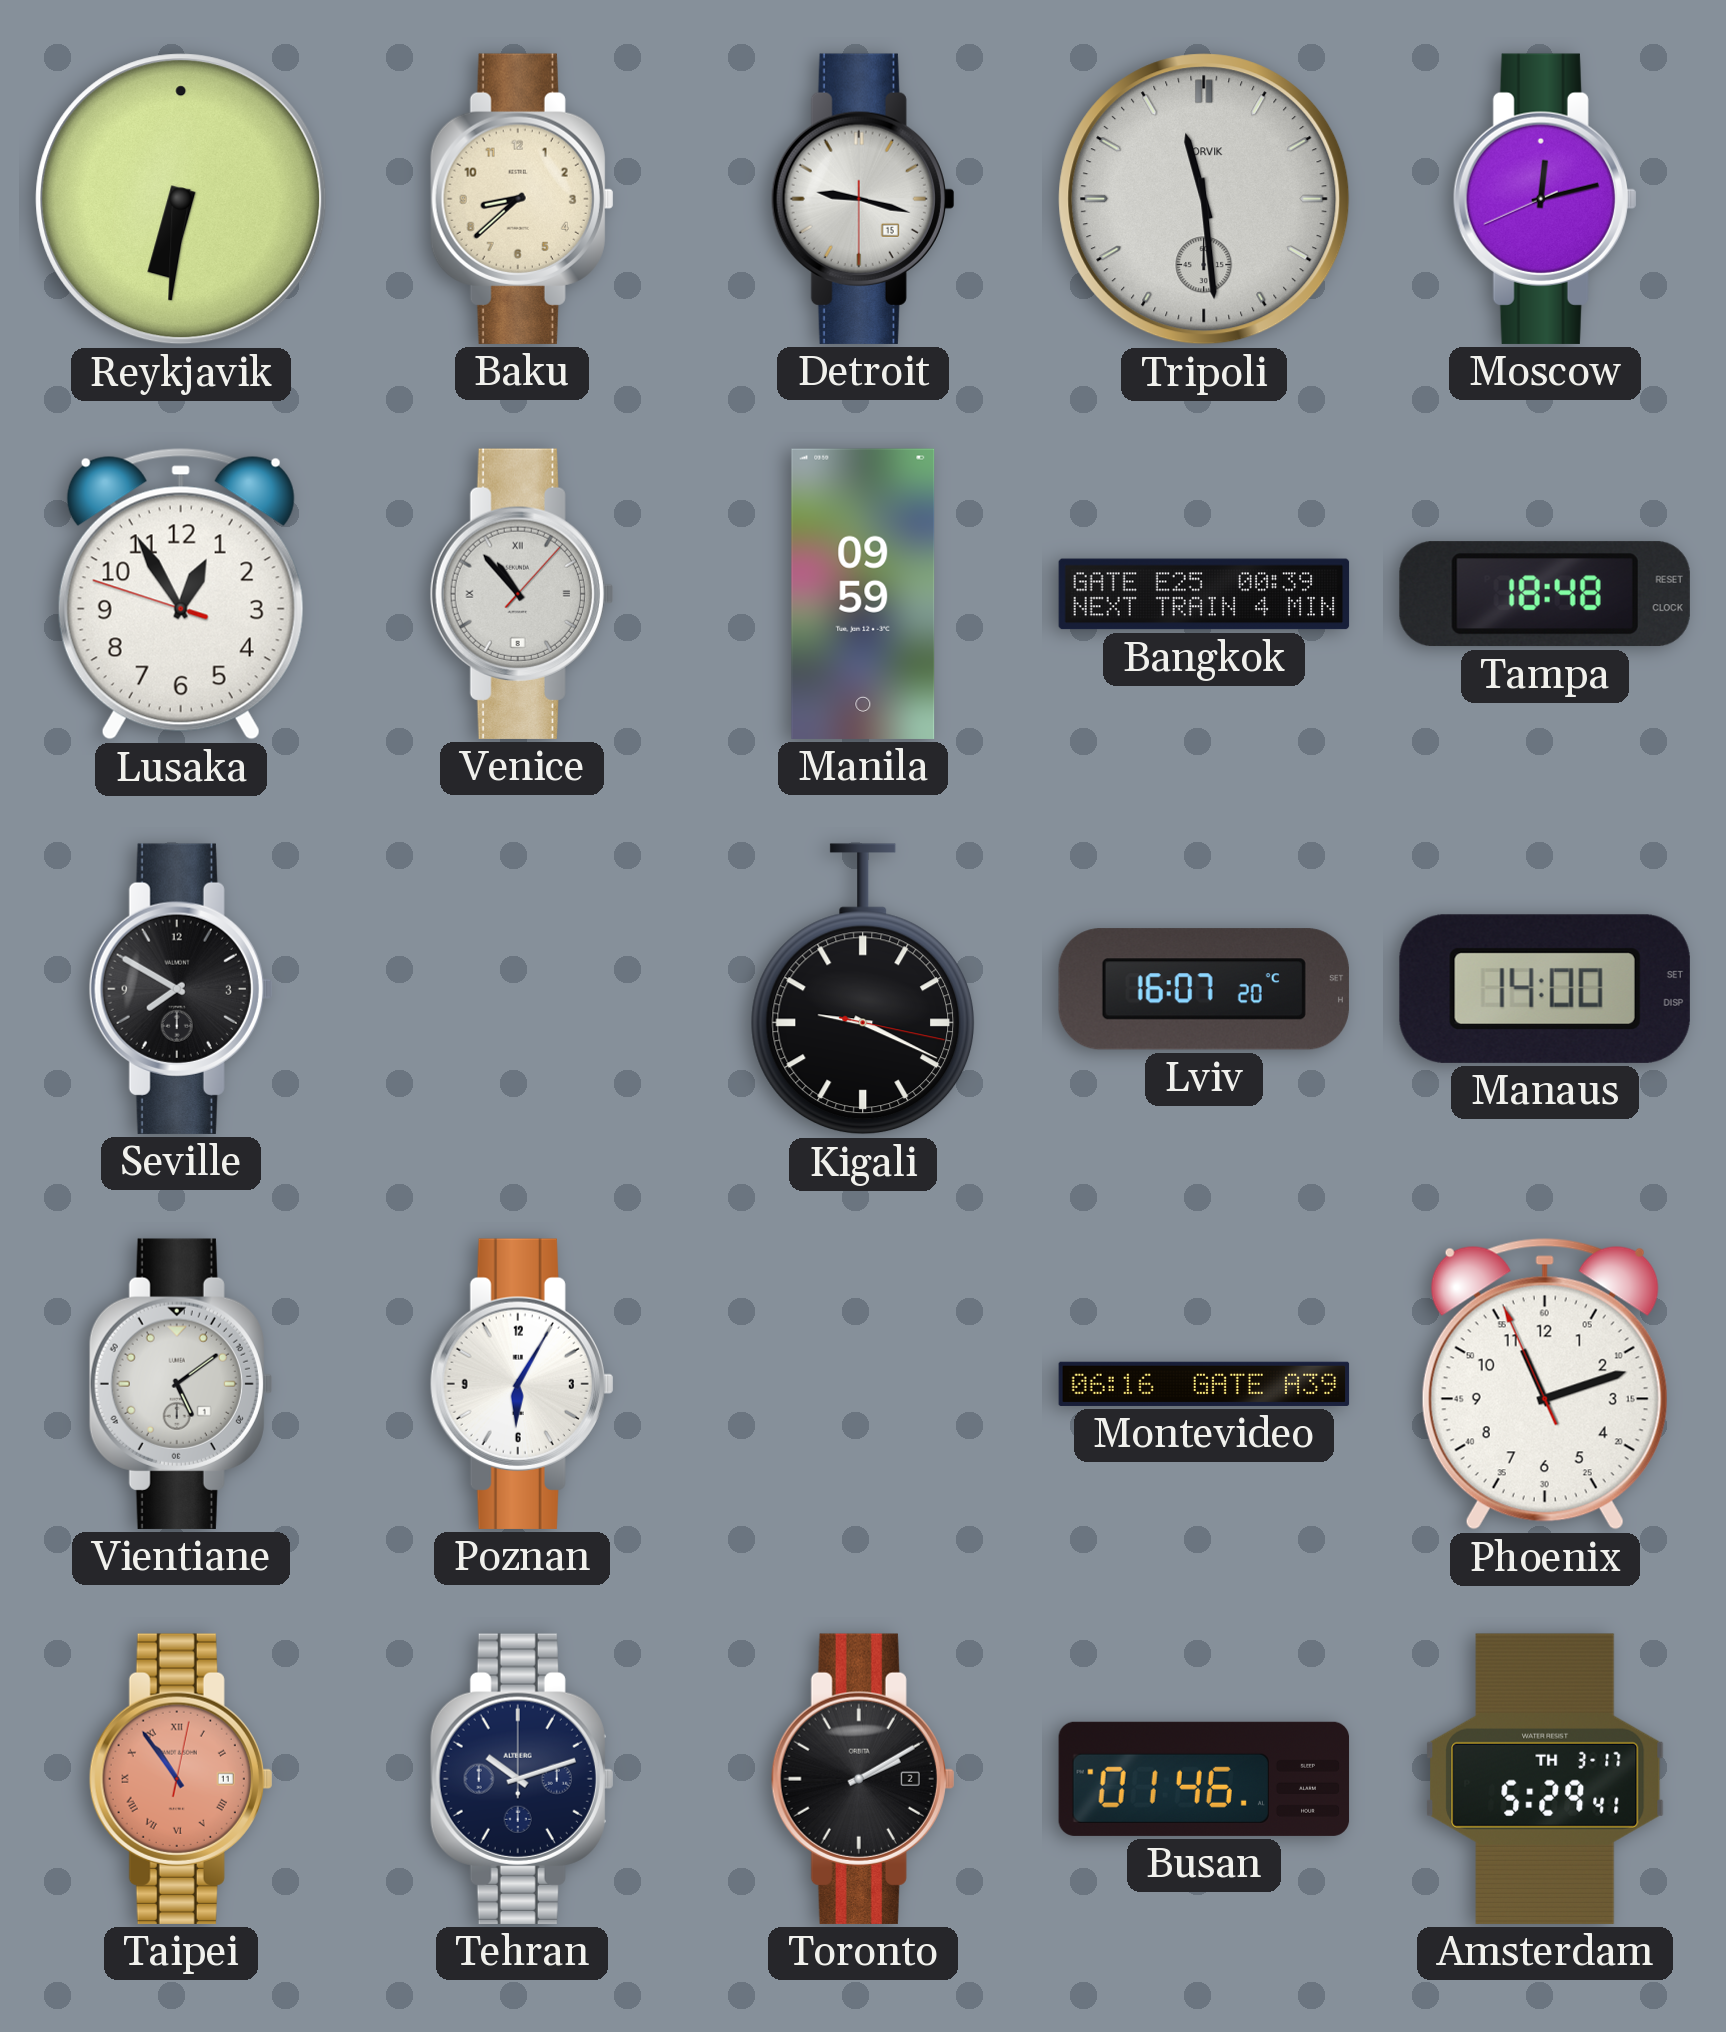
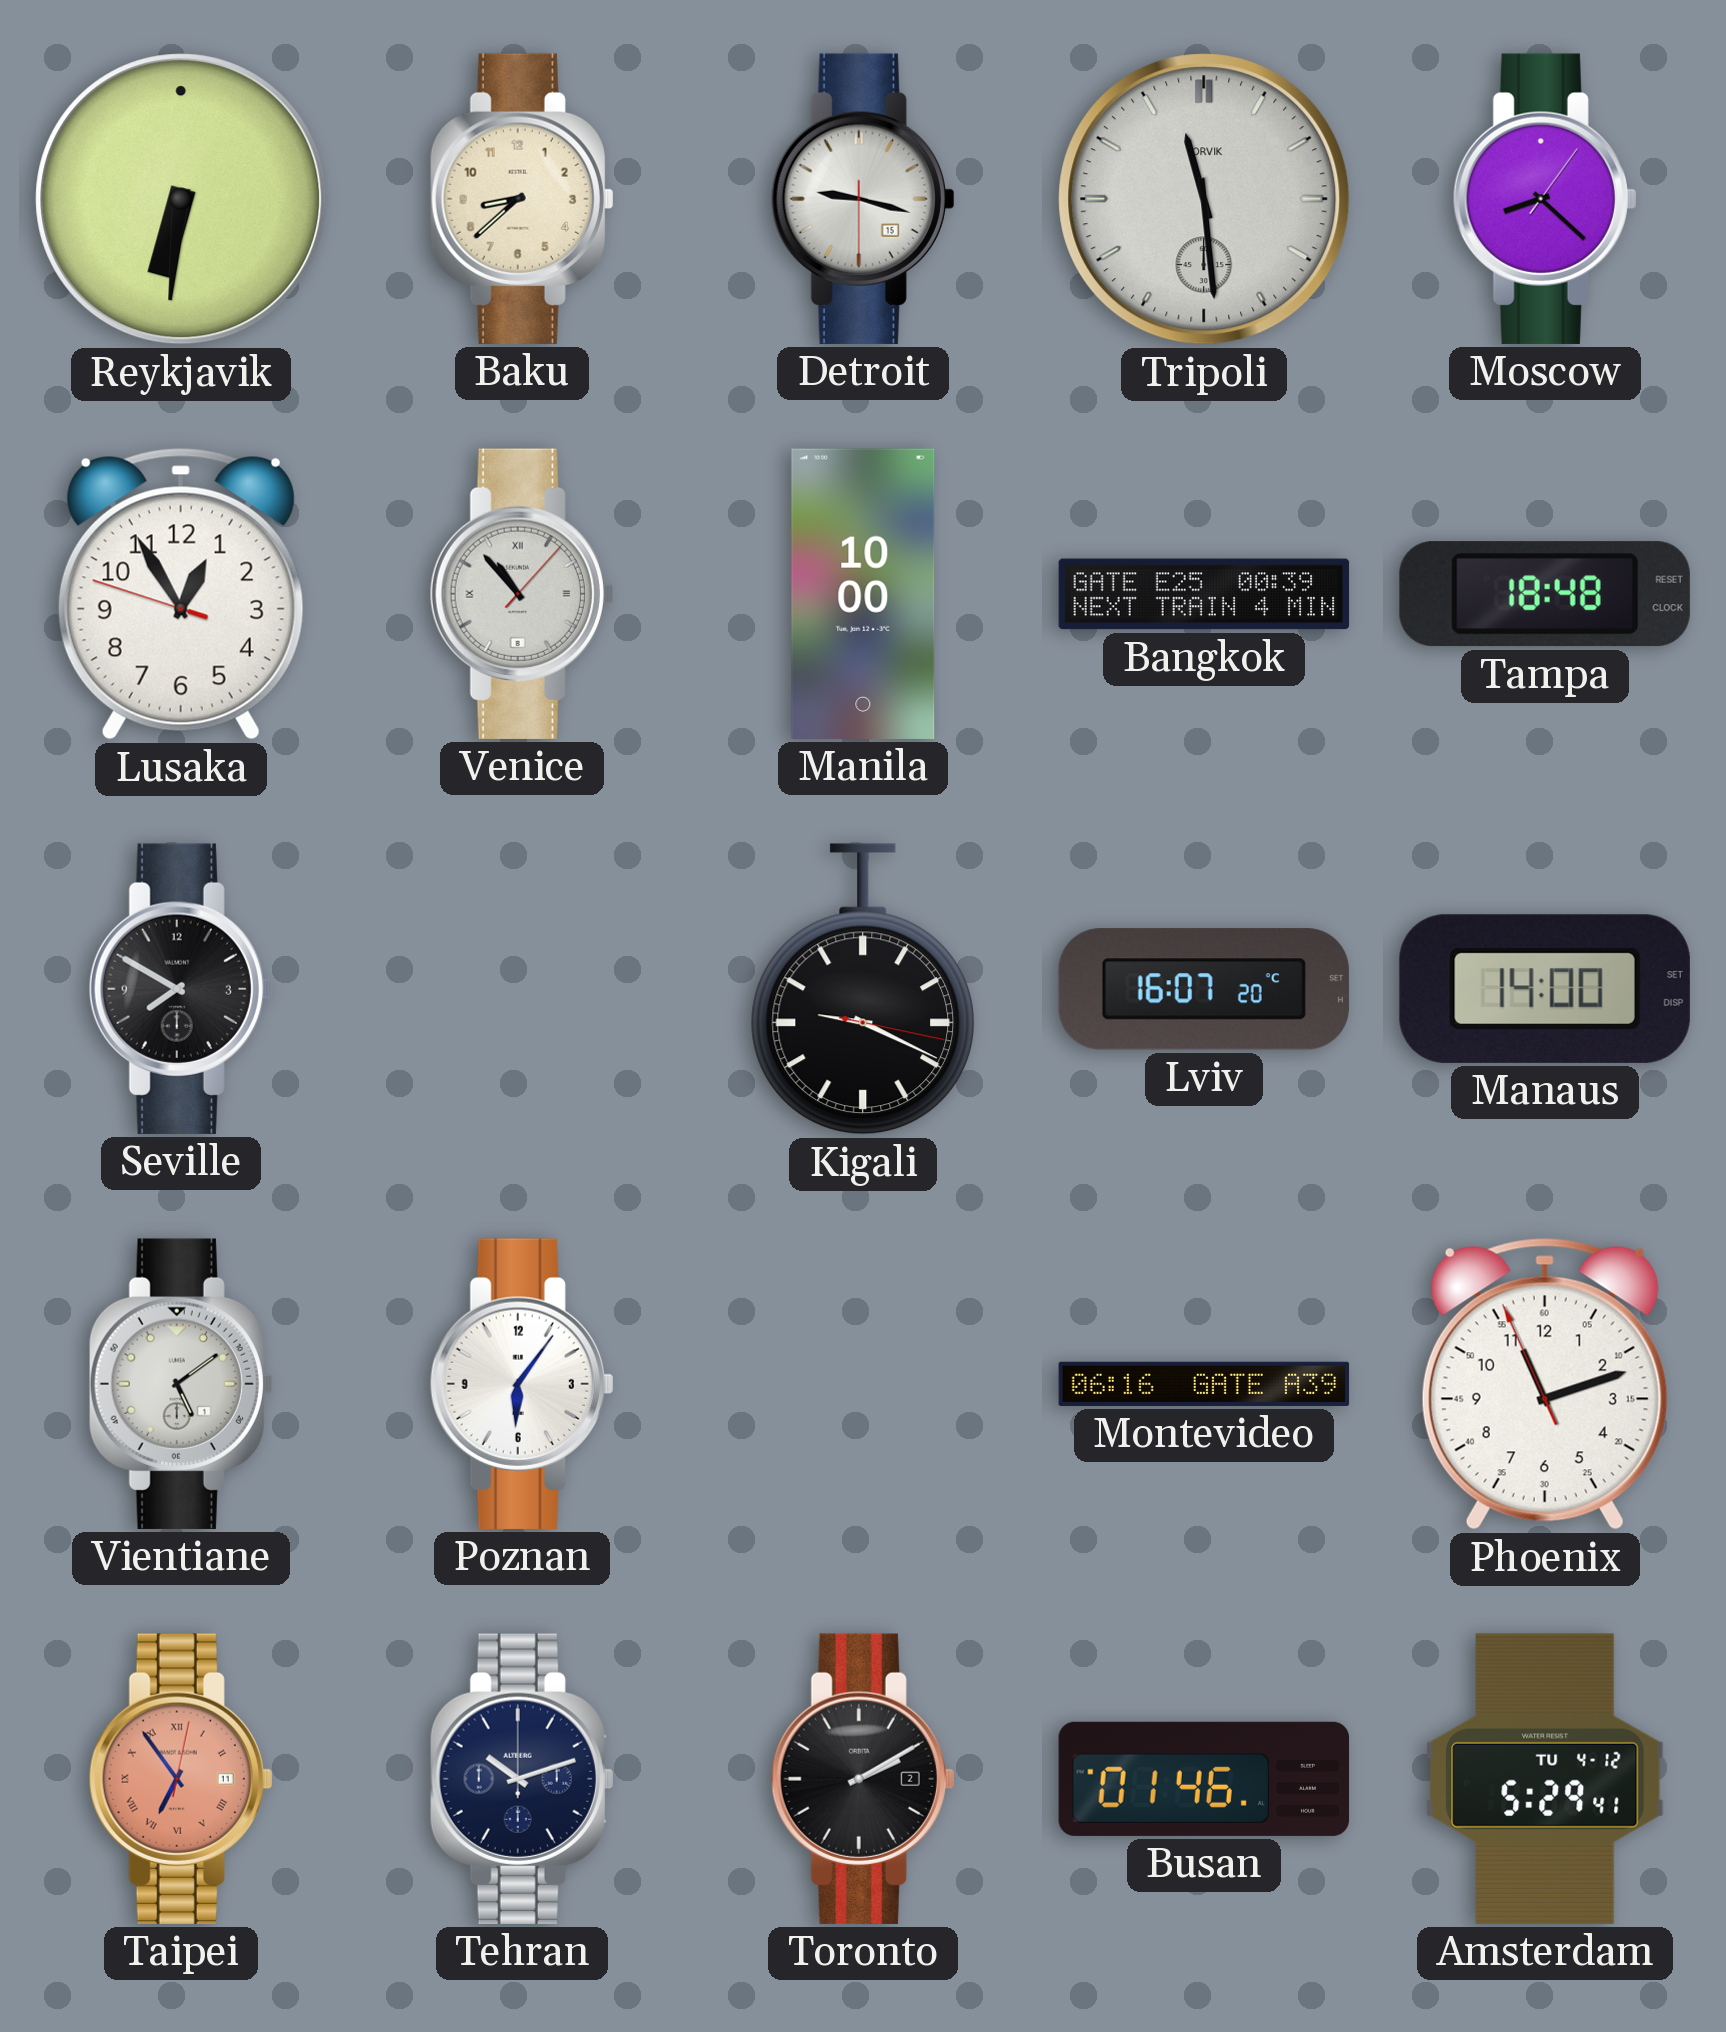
Moscow: 12:12 -> 8:22
Manila: 09:59 -> 10:00
Poznan: 6:05 -> 6:06
Taipei: 10:54 -> 6:54
Amsterdam date: TH 3-17 -> TU 4-12
